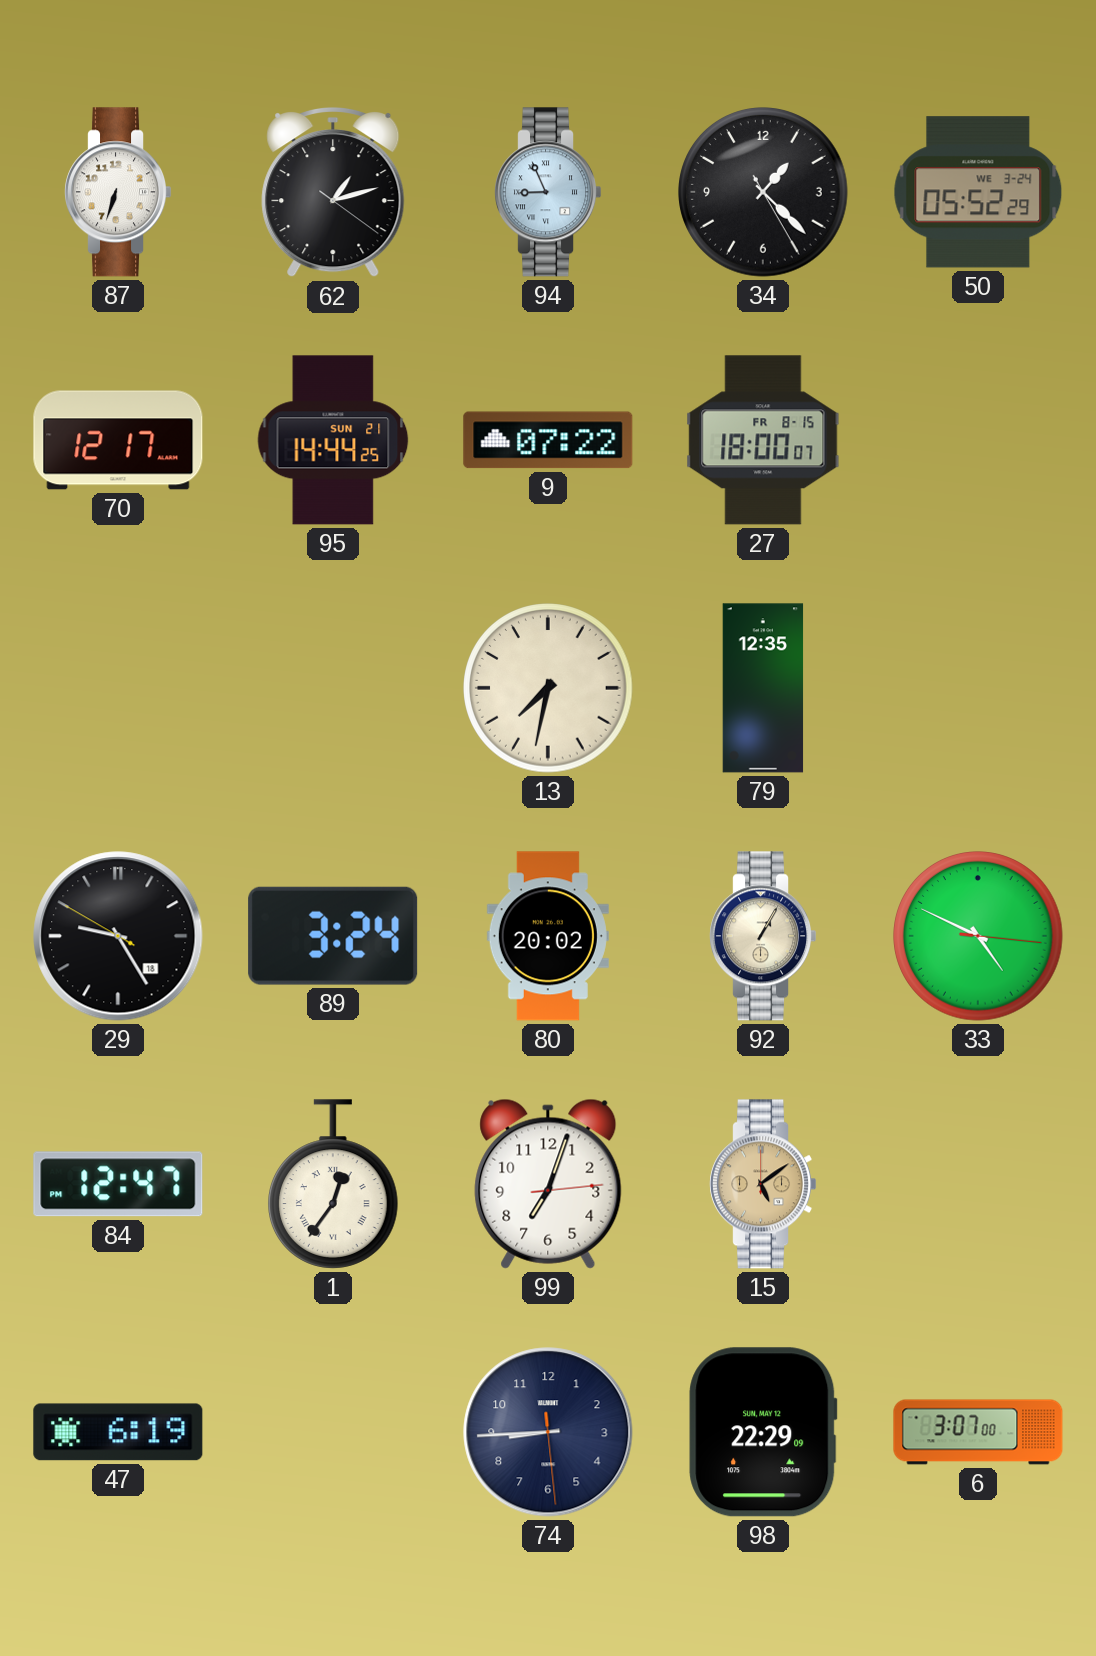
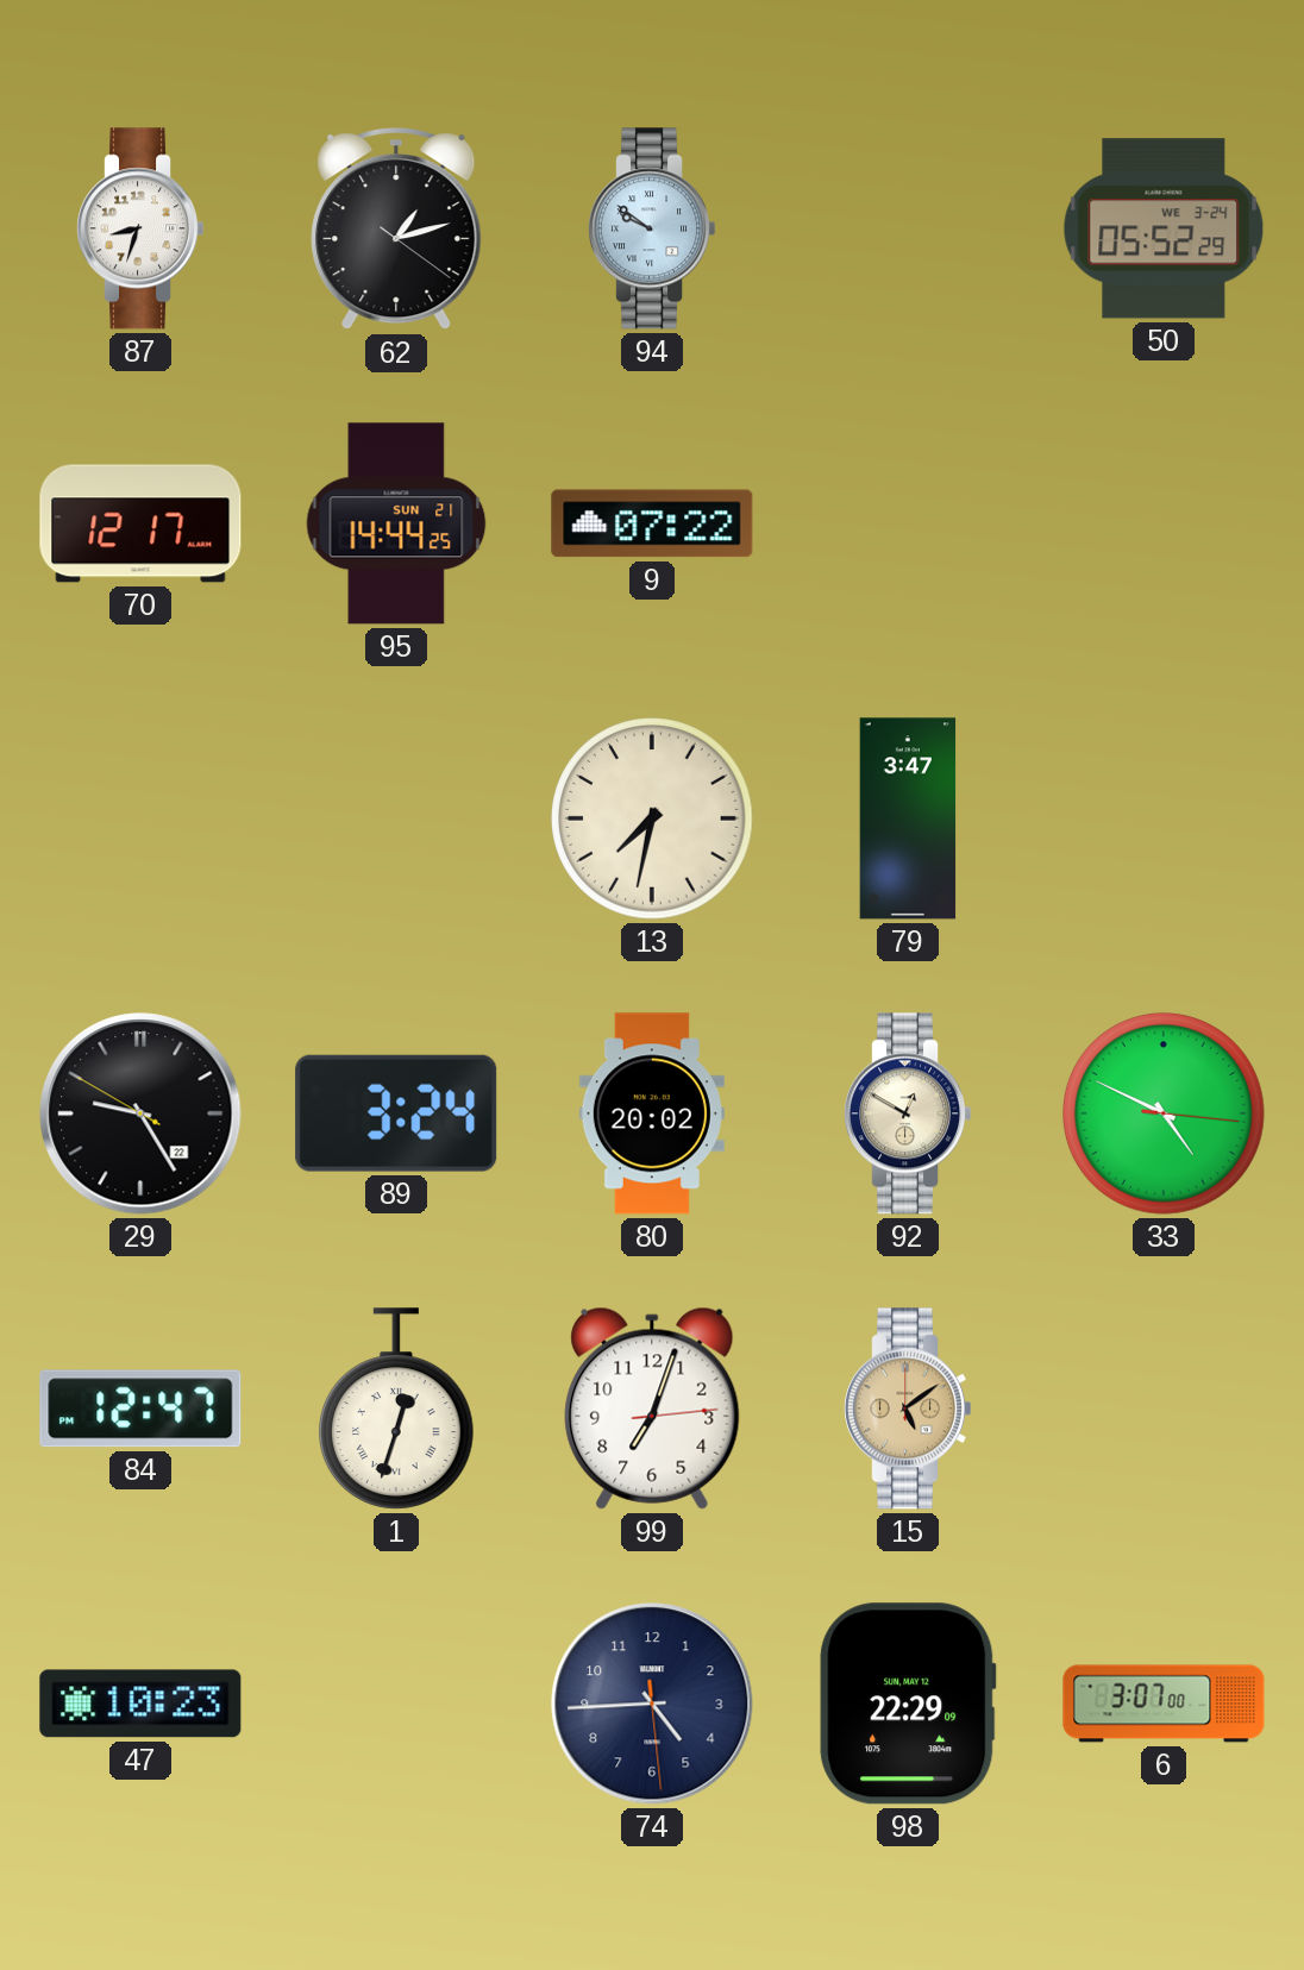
87: 6:33 -> 8:33
94: 8:56 -> 9:51
34: 1:22 -> none
27: 18:00 -> none
79: 12:35 -> 3:47
29 date: 18 -> 22
92: 1:05 -> 12:50
1: 12:36 -> 12:33
47: 6:19 -> 10:23
74: 8:44 -> 4:44
